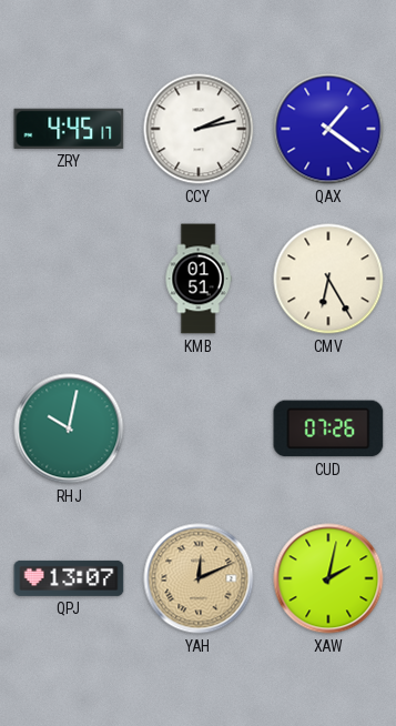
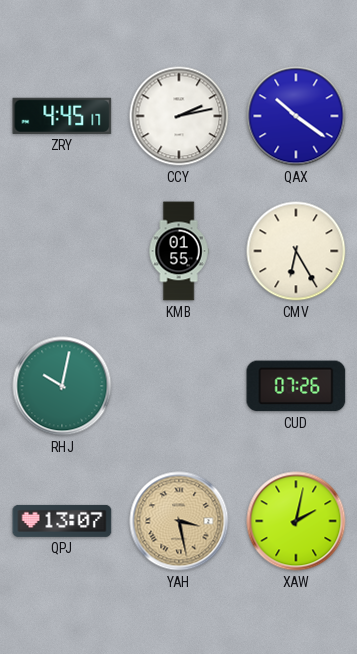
QAX: 1:21 -> 10:21
KMB: 01:51 -> 01:55
YAH: 12:11 -> 3:28
